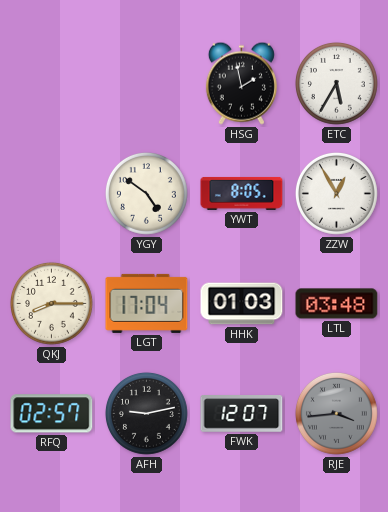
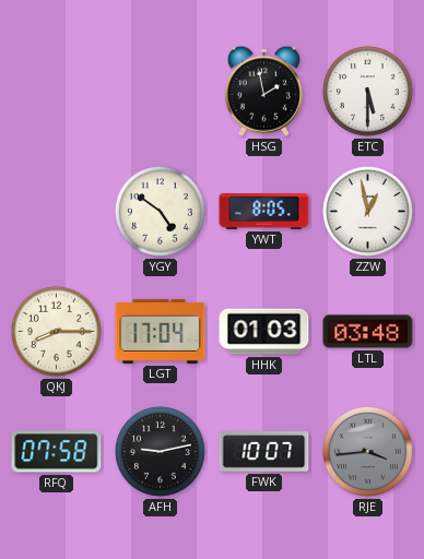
ETC: 5:35 -> 5:30
ZZW: 12:55 -> 12:58
RFQ: 02:57 -> 07:58
FWK: 12:07 -> 10:07
